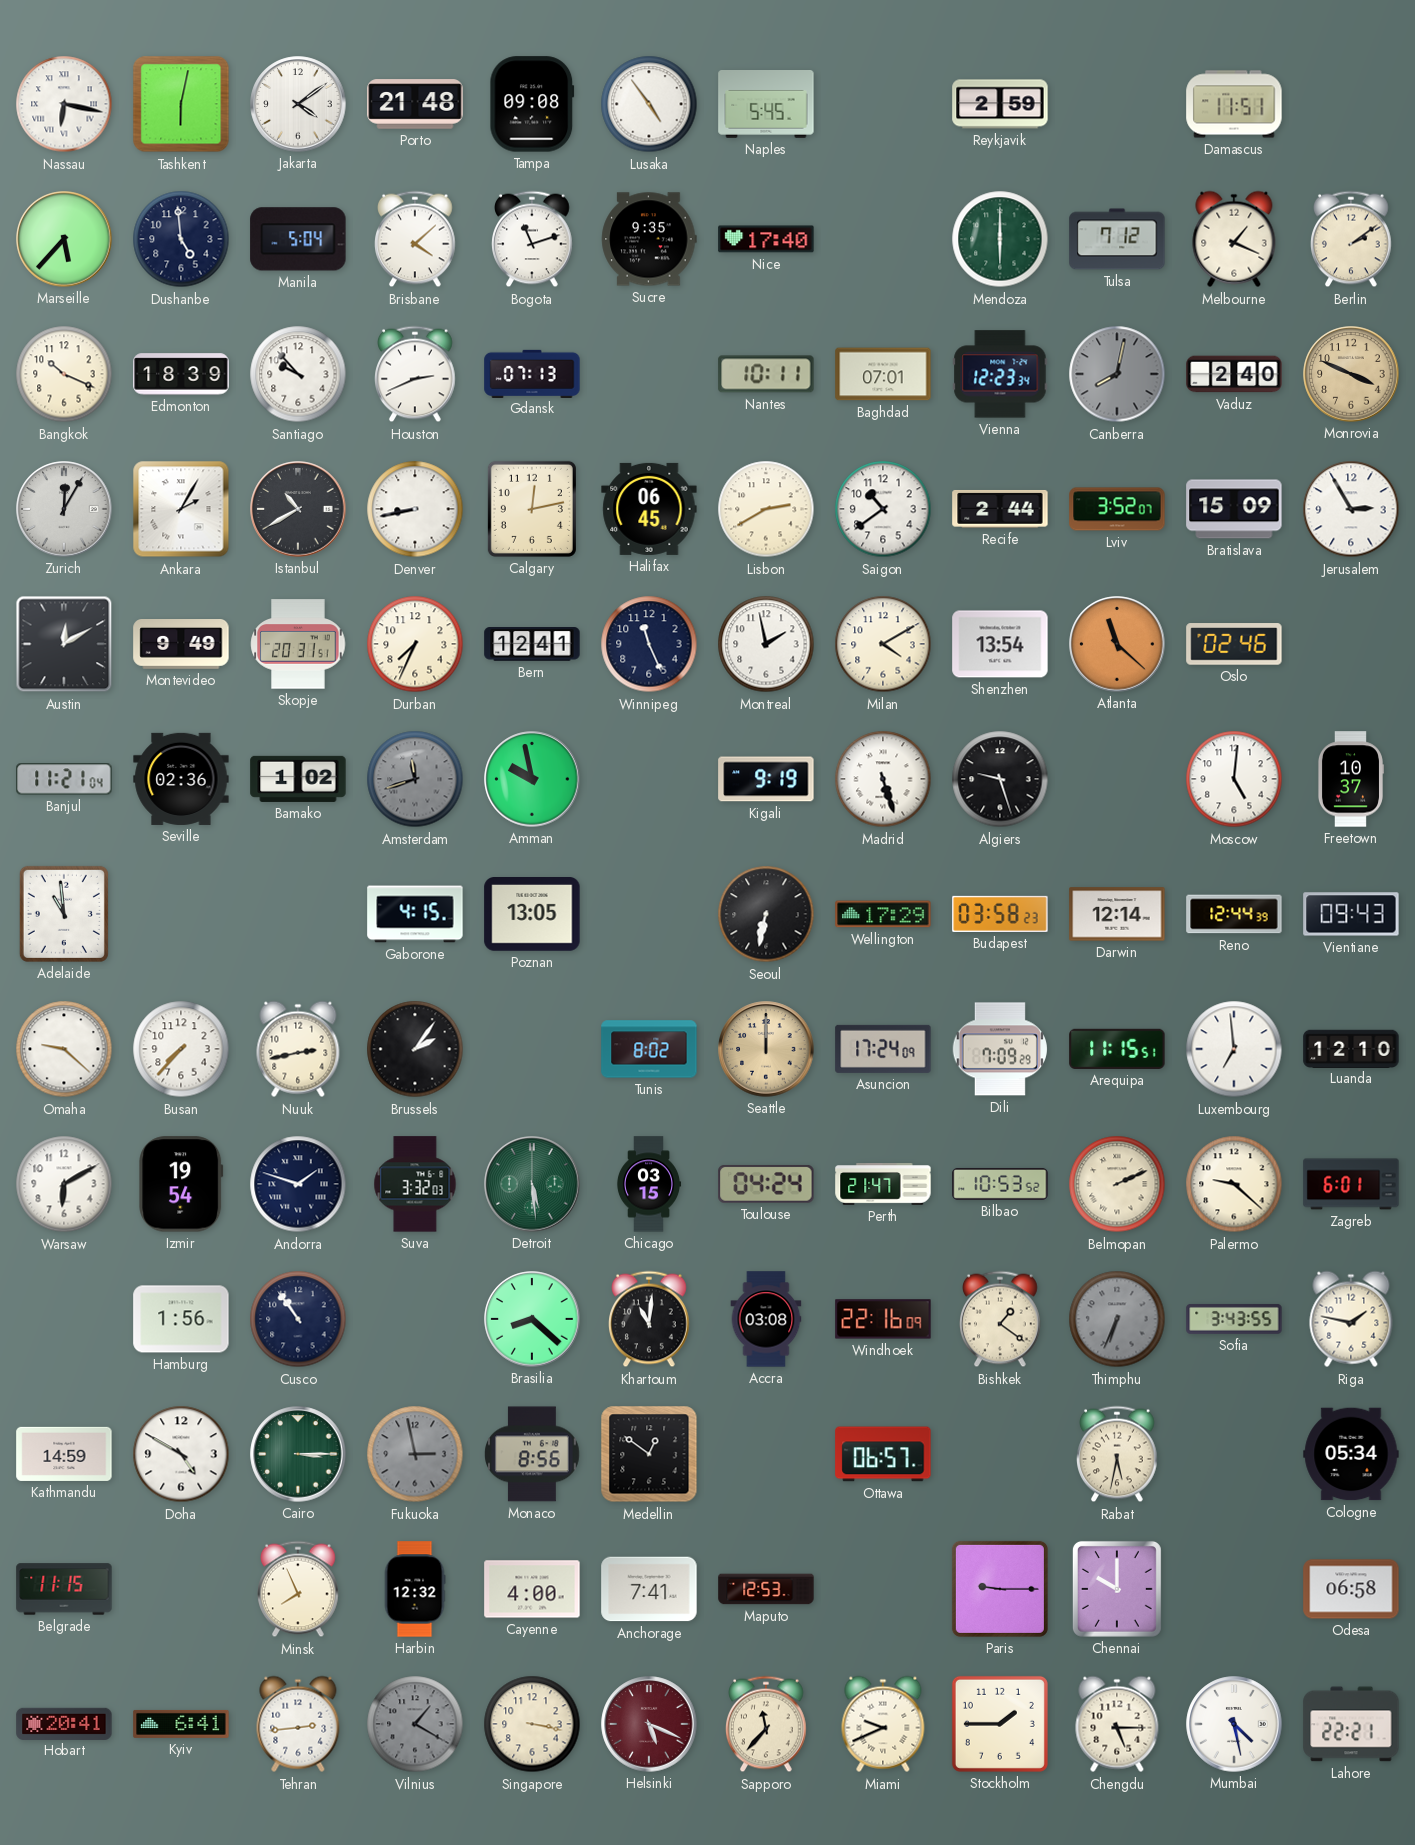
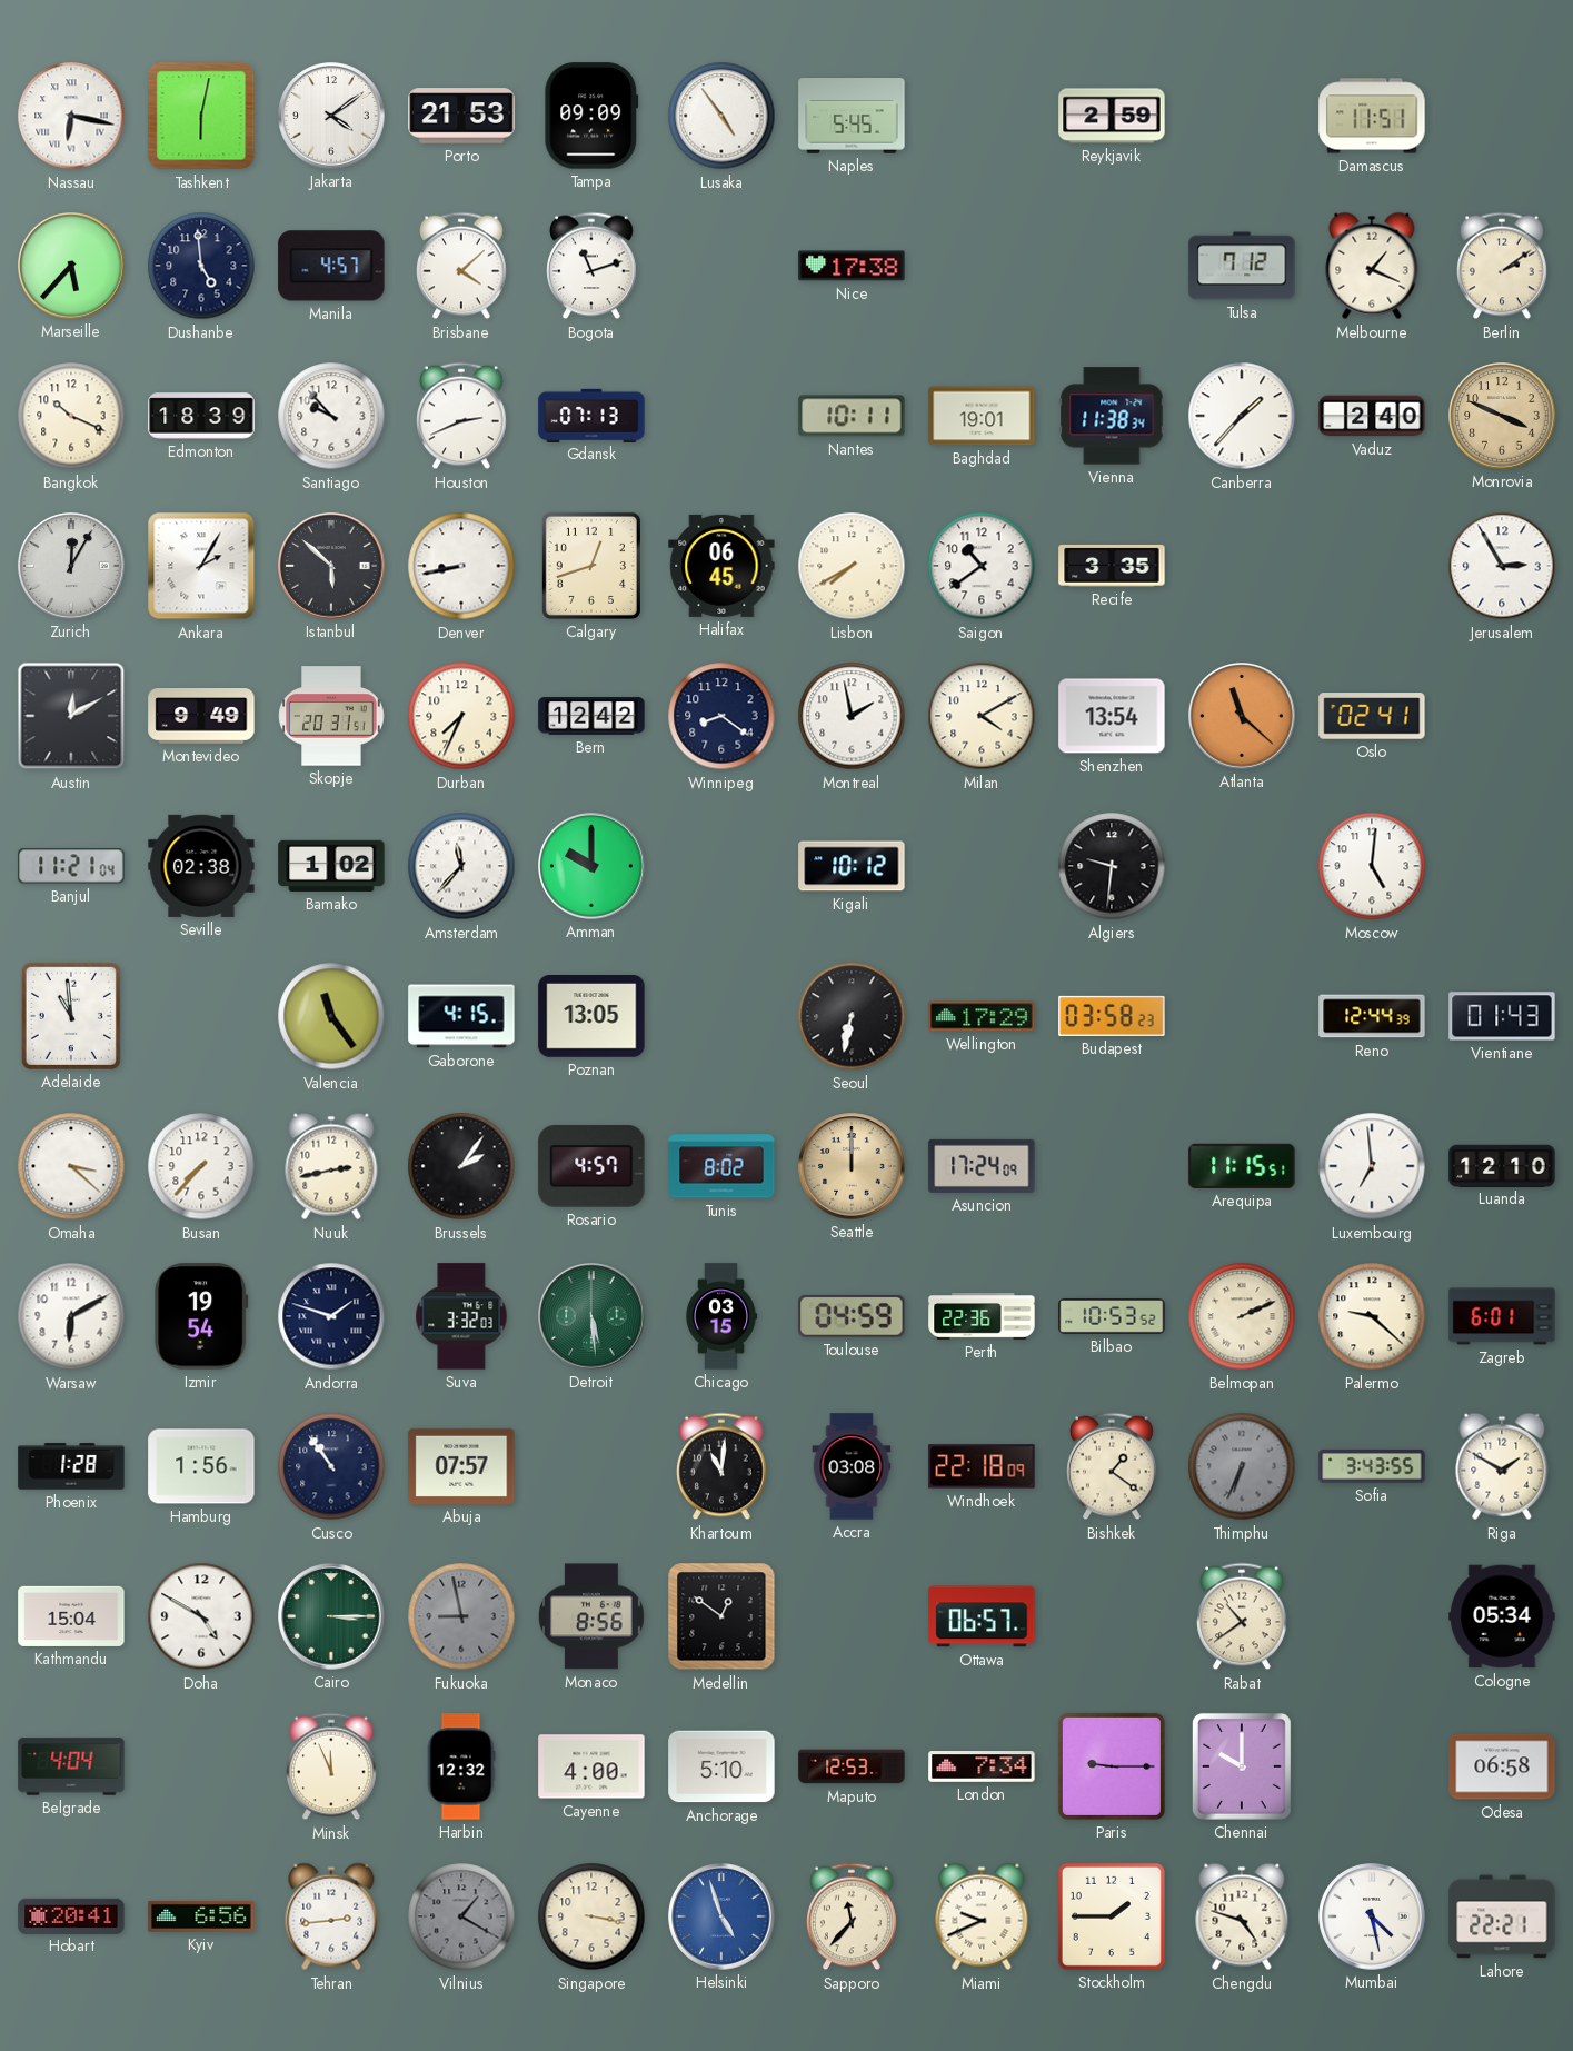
Porto: 21:48 -> 21:53
Tampa: 09:08 -> 09:09
Manila: 5:04 -> 4:57
Sucre: 9:35 -> none
Nice: 17:40 -> 17:38
Mendoza: 6:00 -> none
Baghdad: 07:01 -> 19:01
Vienna: 12:23 -> 11:38
Canberra: 8:02 -> 1:37
Canberra dial: grey -> white
Istanbul: 10:40 -> 5:52
Calgary: 12:13 -> 12:42
Lisbon: 2:40 -> 7:40
Recife: 2:44 -> 3:35
Lviv: 3:52 -> none
Bratislava: 15:09 -> none
Bern: 12:41 -> 12:42
Winnipeg: 11:26 -> 8:21
Oslo: 02:46 -> 02:41
Seville: 02:36 -> 02:38
Amsterdam: 11:42 -> 11:37
Amsterdam dial: grey -> white
Amman: 9:58 -> 10:00
Kigali: 9:19 -> 10:12
Madrid: 5:27 -> none
Algiers: 9:27 -> 9:31
Freetown: 10:37 -> none
Valencia: none -> 11:24
Darwin: 12:14 -> none
Vientiane: 09:43 -> 01:43
Omaha: 9:22 -> 3:22
Rosario: none -> 4:57
Dili: 7:09 -> none
Toulouse: 04:24 -> 04:59
Perth: 21:47 -> 22:36
Phoenix: none -> 1:28
Abuja: none -> 07:57
Brasilia: 8:22 -> none
Windhoek: 22:16 -> 22:18
Riga: 1:47 -> 1:50
Kathmandu: 14:59 -> 15:04
Fukuoka: 2:58 -> 8:58
Rabat: 5:32 -> 10:39
Belgrade: 11:15 -> 4:04
Minsk: 7:56 -> 11:56
Anchorage: 7:41 -> 5:10
London: none -> 7:34
Kyiv: 6:41 -> 6:56
Helsinki: 5:19 -> 4:57
Helsinki dial: burgundy -> blue
Chengdu: 5:15 -> 4:48
